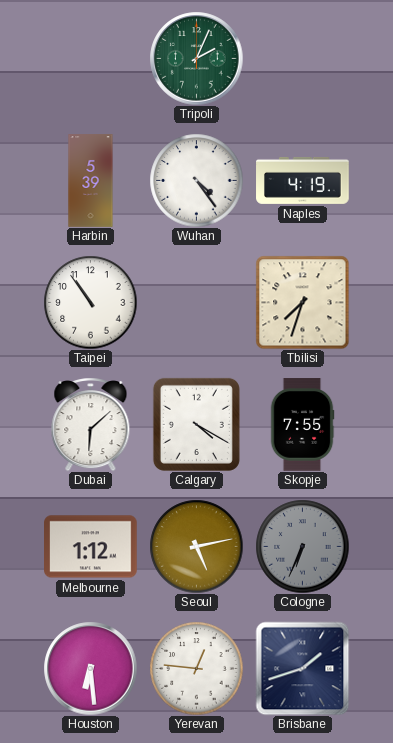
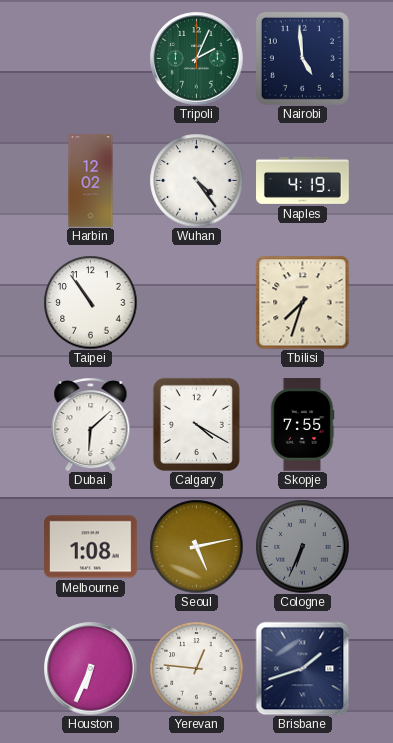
Nairobi: none -> 4:59
Harbin: 5:39 -> 12:02
Melbourne: 1:12 -> 1:08
Houston: 6:29 -> 6:34
